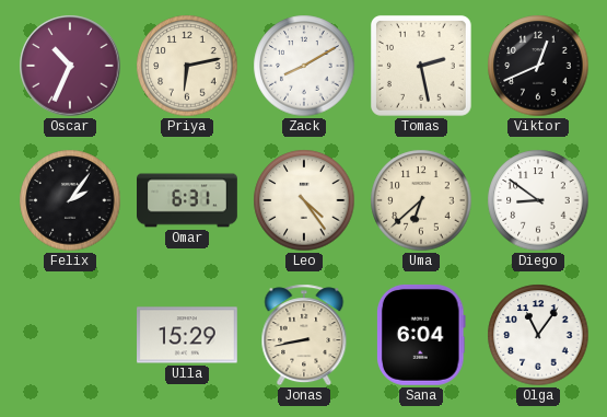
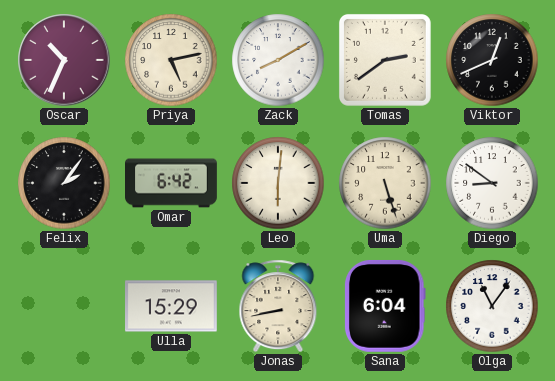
Priya: 6:13 -> 5:13
Tomas: 2:28 -> 2:39
Omar: 6:31 -> 6:42
Leo: 4:24 -> 6:01
Uma: 6:38 -> 5:27
